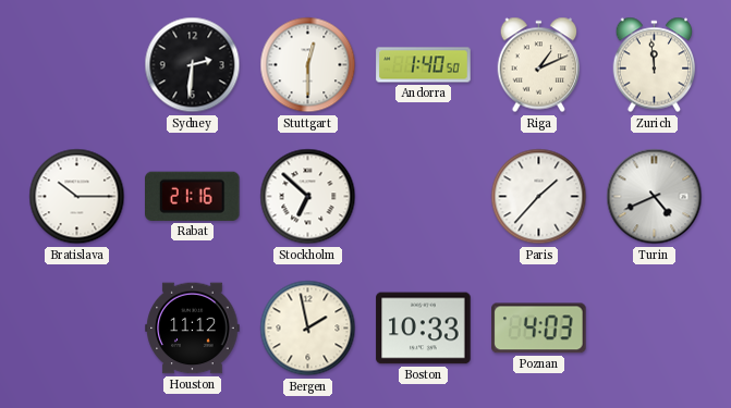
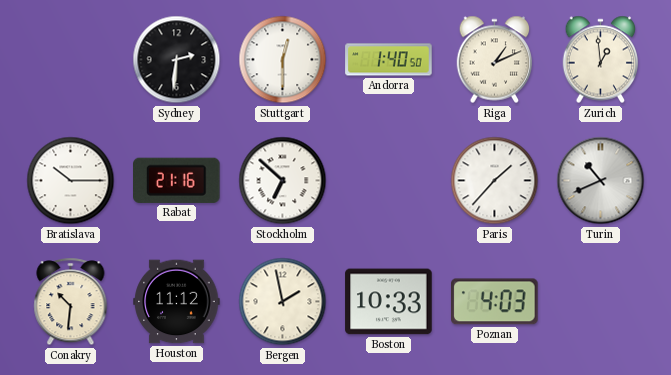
Zurich: 11:59 -> 12:59
Turin: 4:41 -> 10:41
Conakry: none -> 10:31
